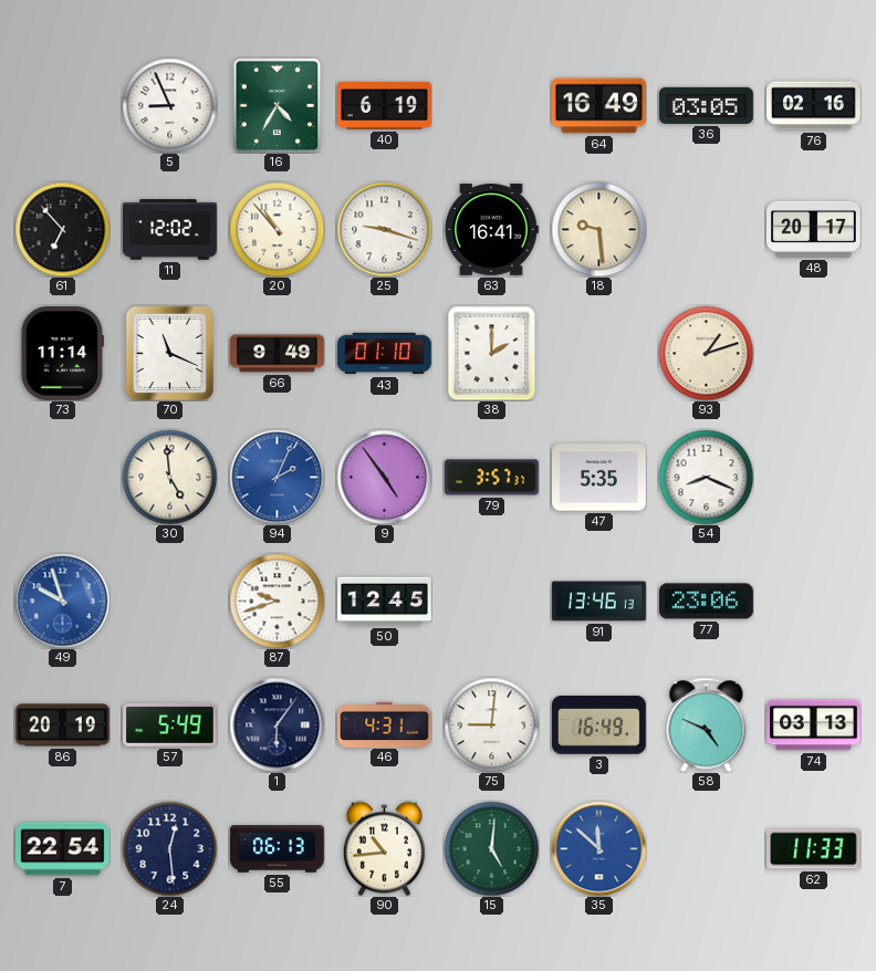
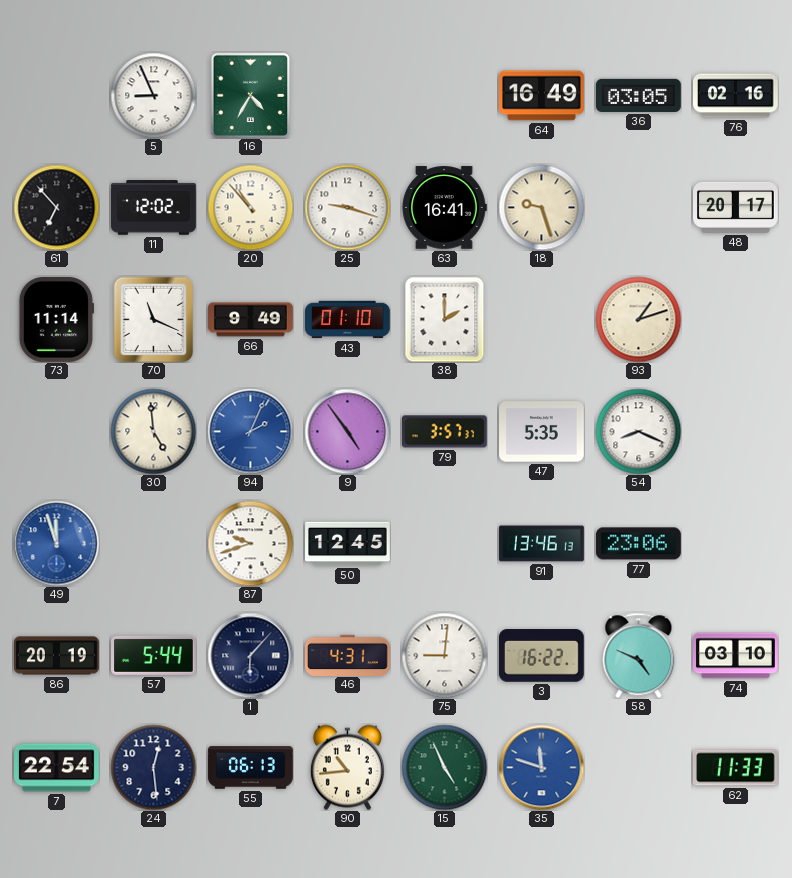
40: 6:19 -> none
18: 9:29 -> 9:27
49: 9:57 -> 11:57
57: 5:49 -> 5:44
1: 6:06 -> 6:07
3: 16:49 -> 16:22
74: 03:13 -> 03:10
15: 5:01 -> 4:56
35: 11:52 -> 11:48
